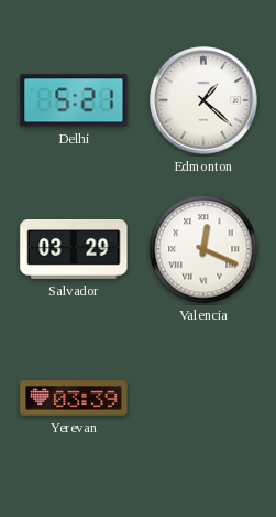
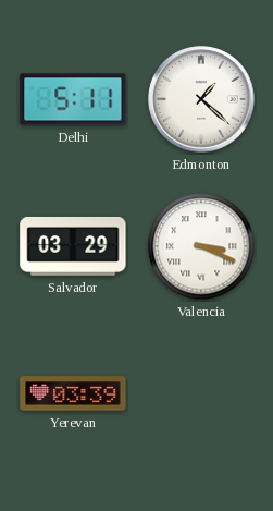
Delhi: 5:21 -> 5:11
Valencia: 12:19 -> 3:19
